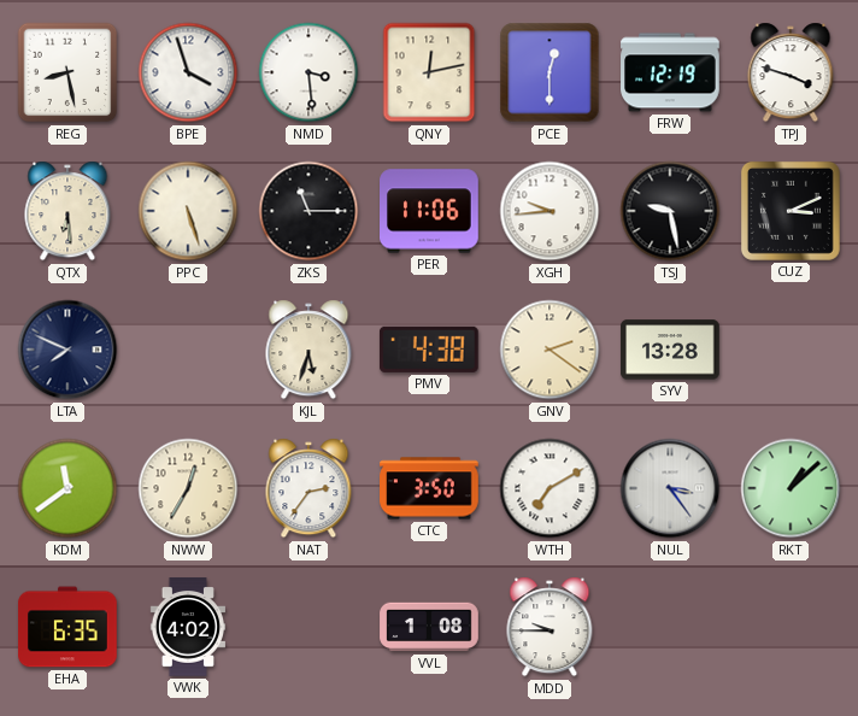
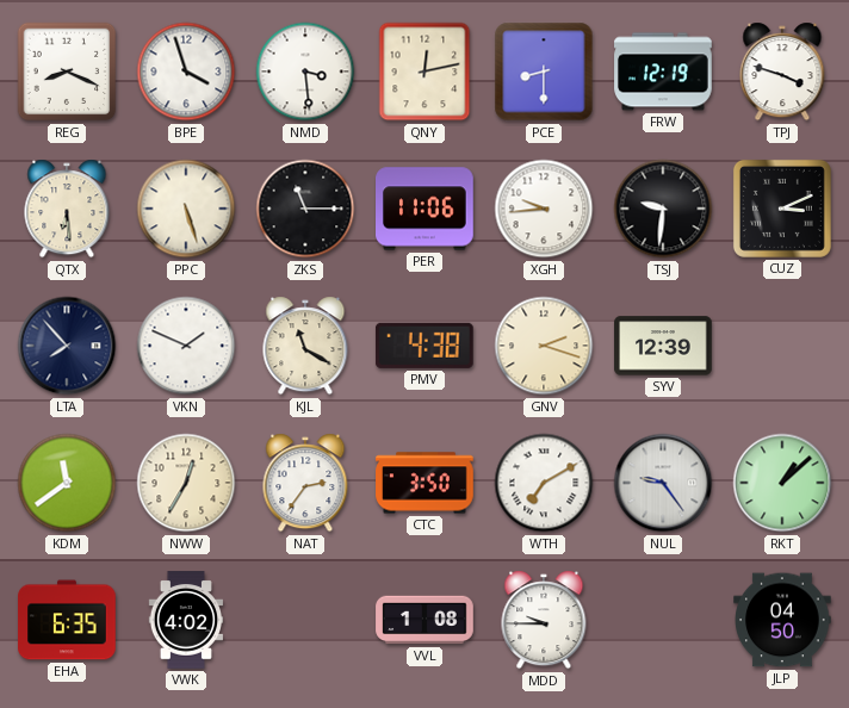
REG: 8:28 -> 8:19
PCE: 12:30 -> 8:30
TSJ: 9:28 -> 9:31
LTA: 7:49 -> 7:53
VKN: none -> 1:49
KJL: 5:33 -> 11:20
GNV: 2:21 -> 2:18
SYV: 13:28 -> 12:39
NUL: 3:24 -> 9:24
JLP: none -> 04:50
